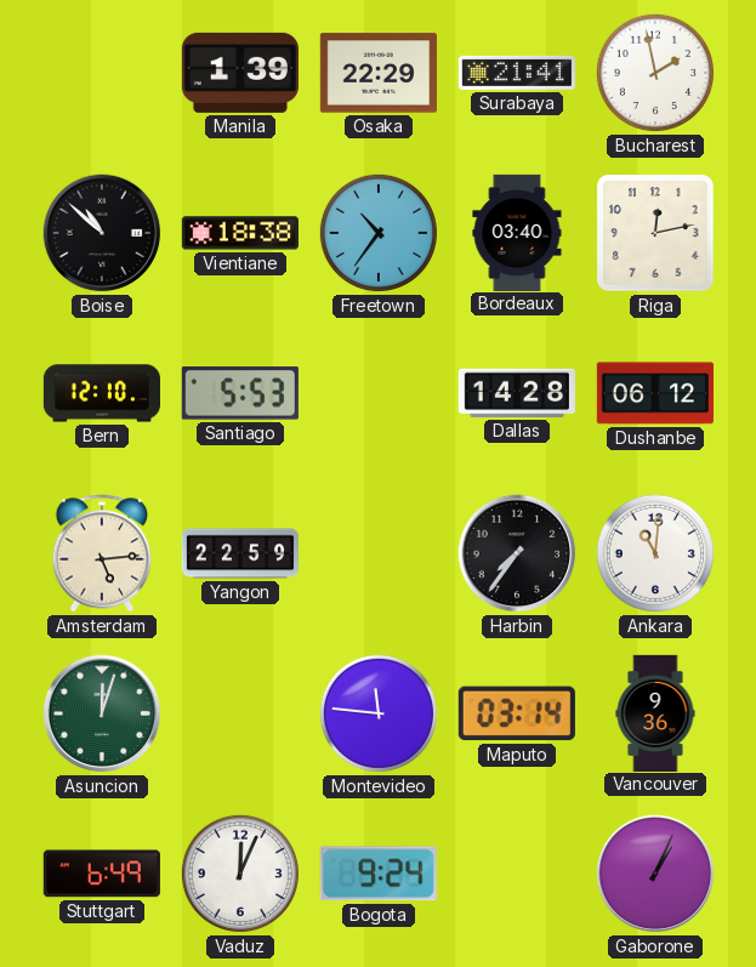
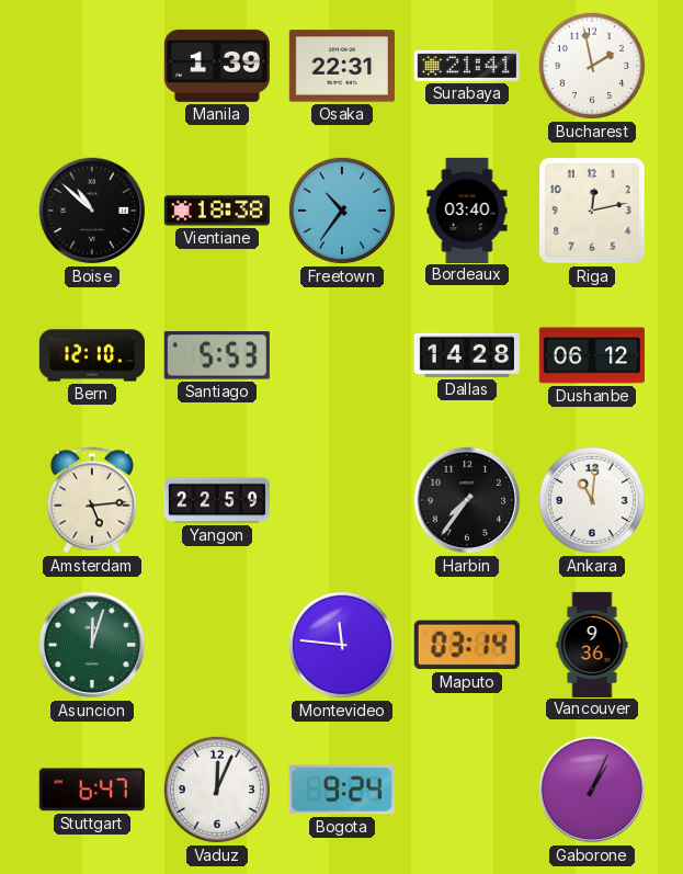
Osaka: 22:29 -> 22:31
Stuttgart: 6:49 -> 6:47
